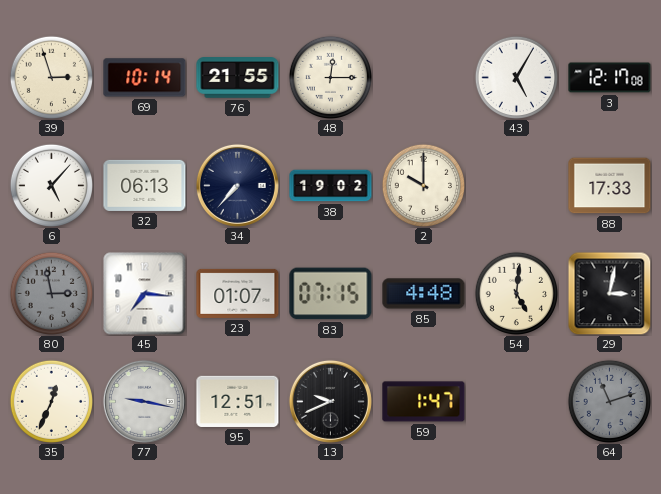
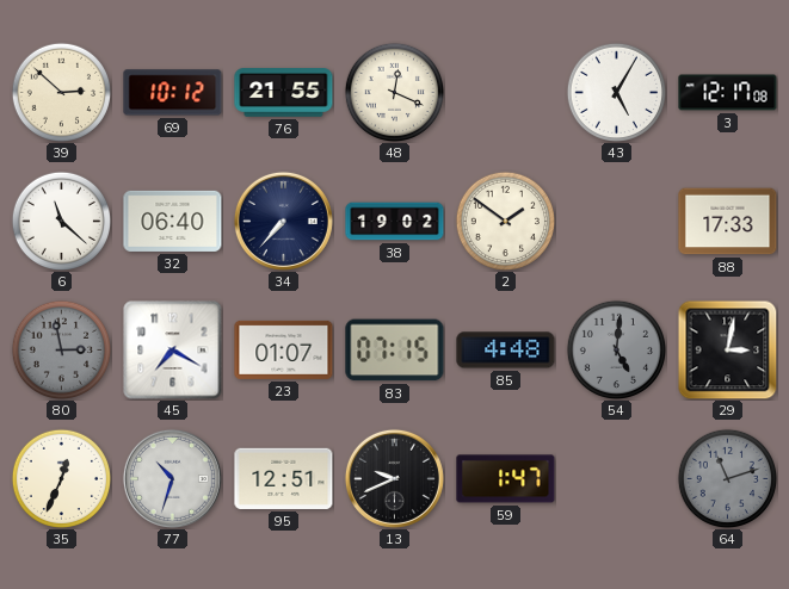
39: 2:57 -> 2:52
69: 10:14 -> 10:12
48: 12:15 -> 12:19
6: 5:07 -> 11:22
32: 06:13 -> 06:40
2: 10:00 -> 1:51
45: 7:16 -> 7:20
54 dial: cream -> grey
77: 9:17 -> 10:33
